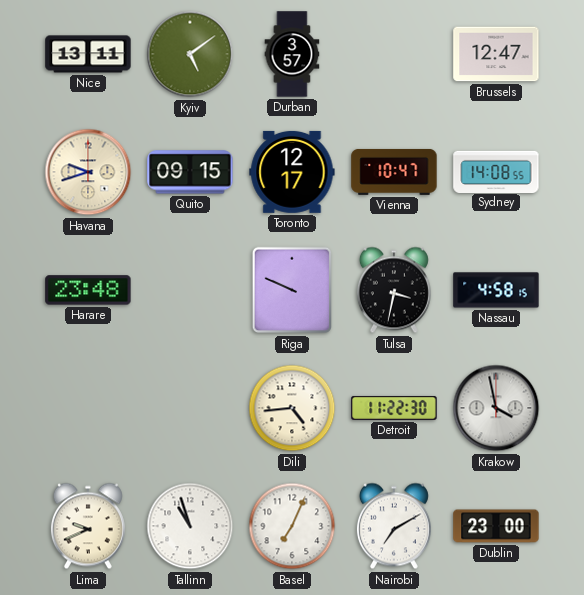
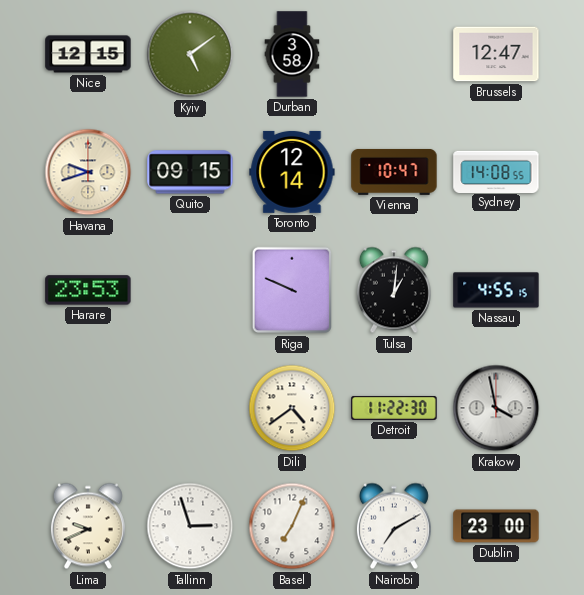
Nice: 13:11 -> 12:15
Durban: 3:57 -> 3:58
Toronto: 12:17 -> 12:14
Harare: 23:48 -> 23:53
Tulsa: 3:32 -> 1:01
Nassau: 4:58 -> 4:55
Dili: 4:44 -> 4:39
Tallinn: 10:57 -> 2:57
